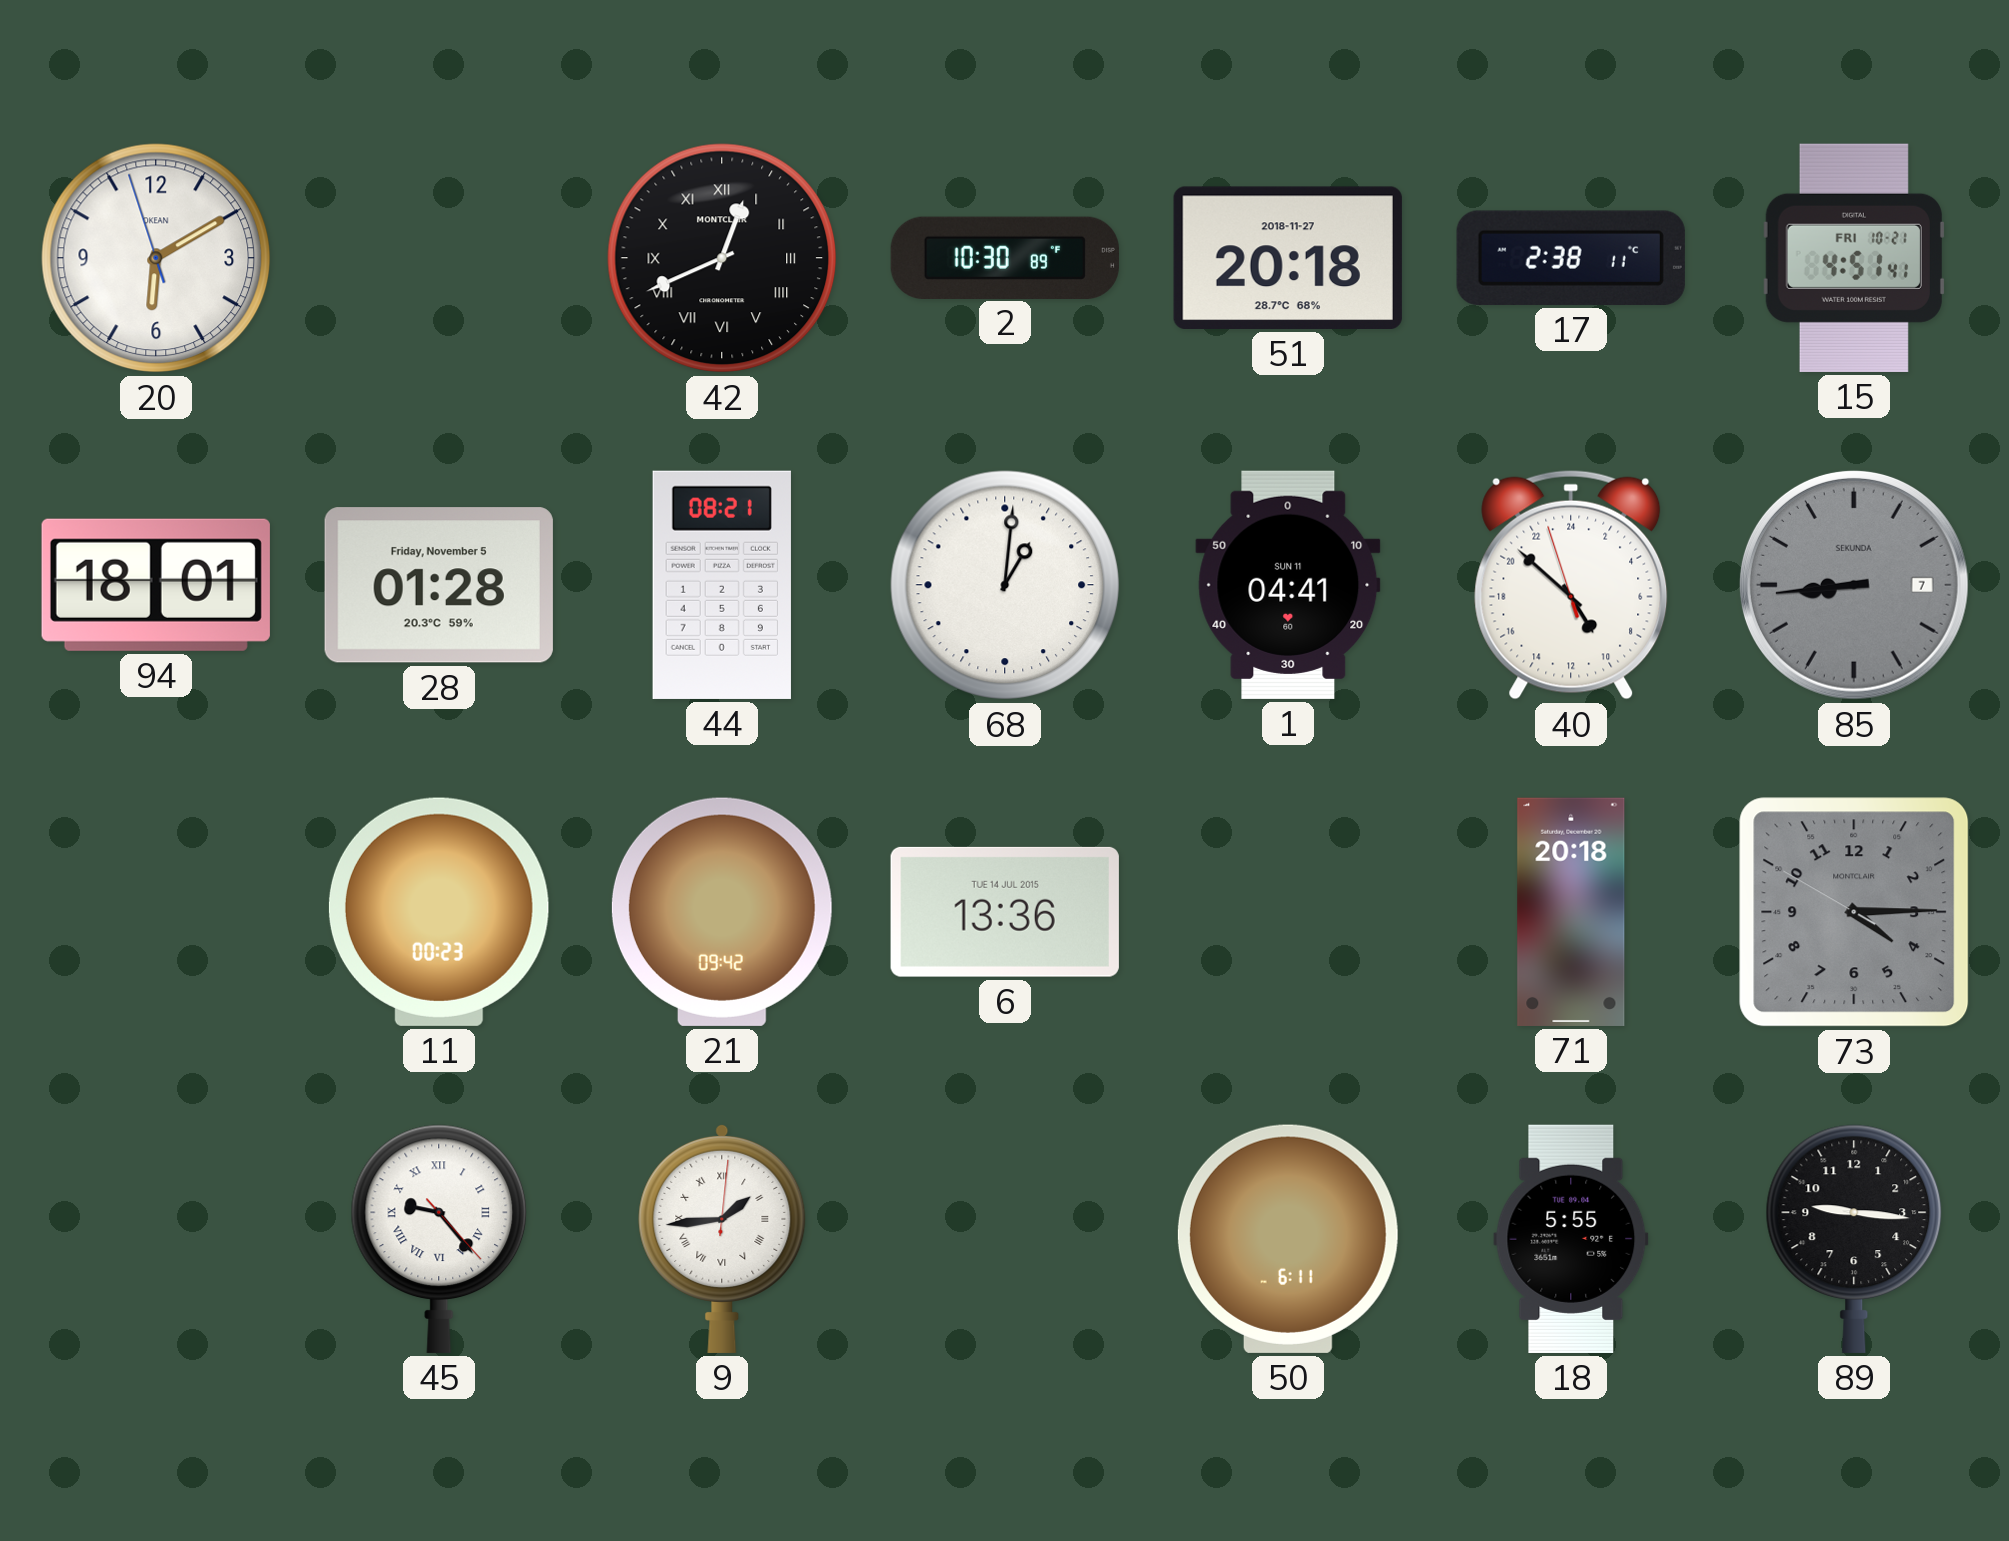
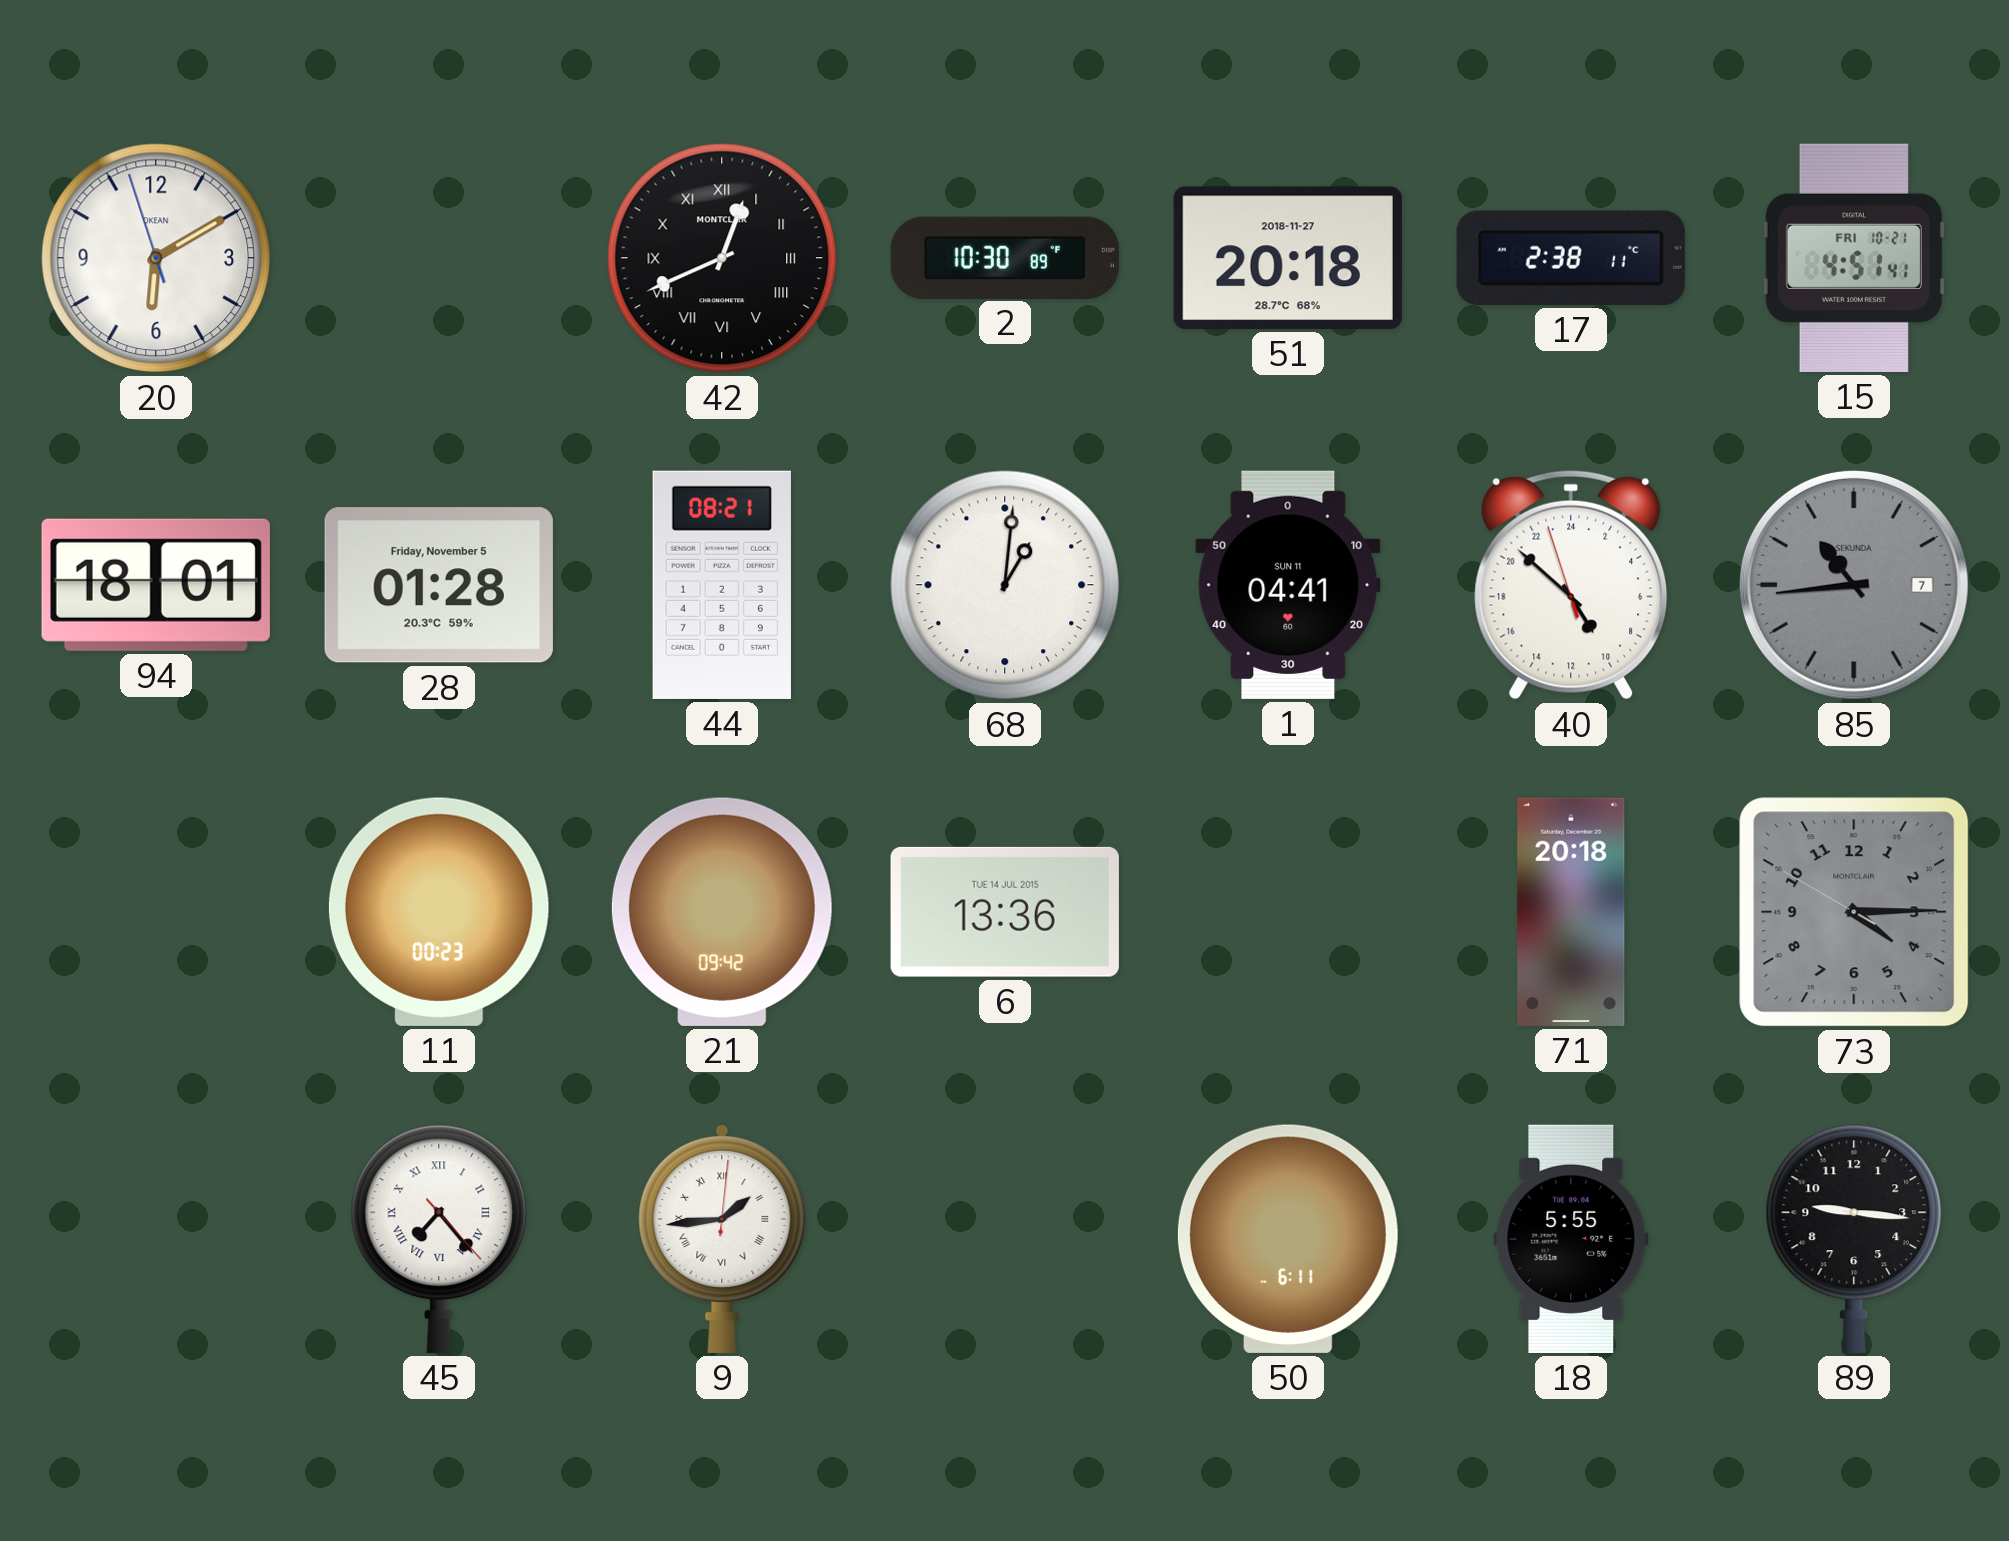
85: 8:44 -> 10:44
45: 9:23 -> 7:23
